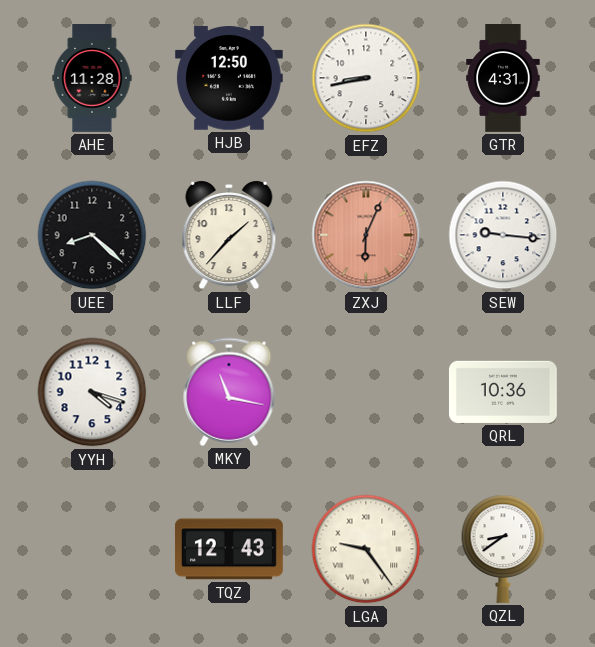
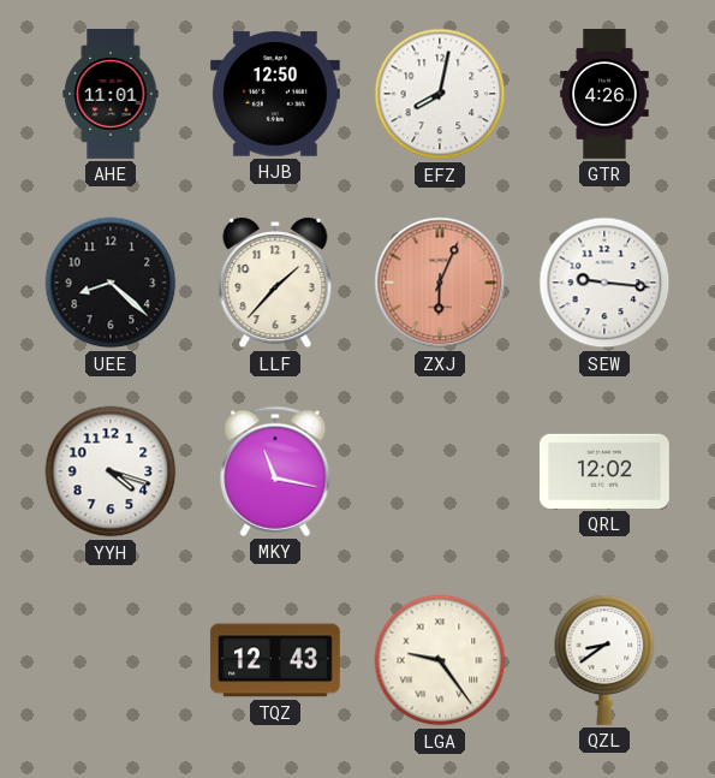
AHE: 11:28 -> 11:01
EFZ: 8:43 -> 8:02
GTR: 4:31 -> 4:26
QRL: 10:36 -> 12:02
